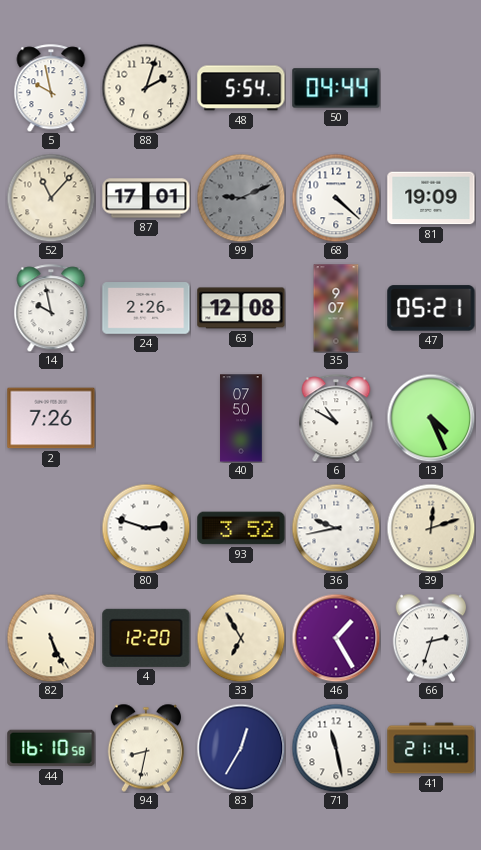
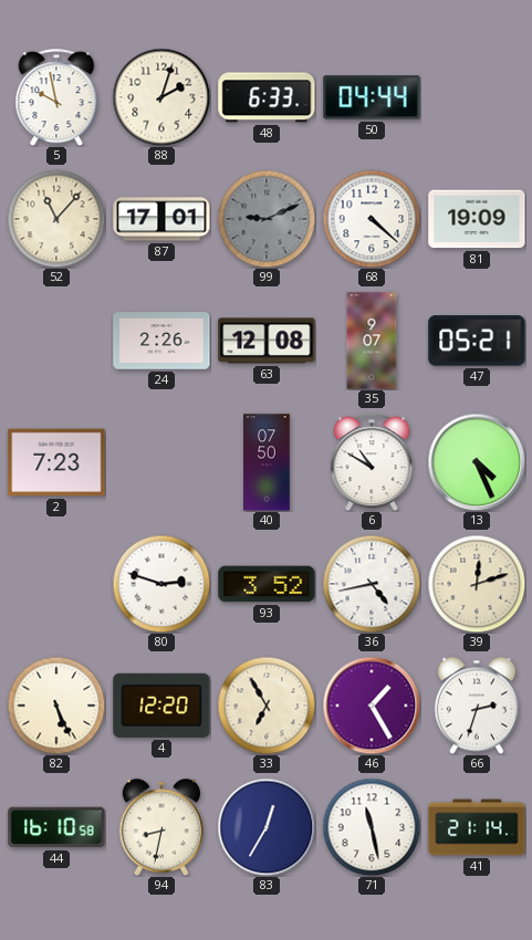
48: 5:54 -> 6:33
14: 9:58 -> none
2: 7:26 -> 7:23
36: 9:43 -> 4:43
